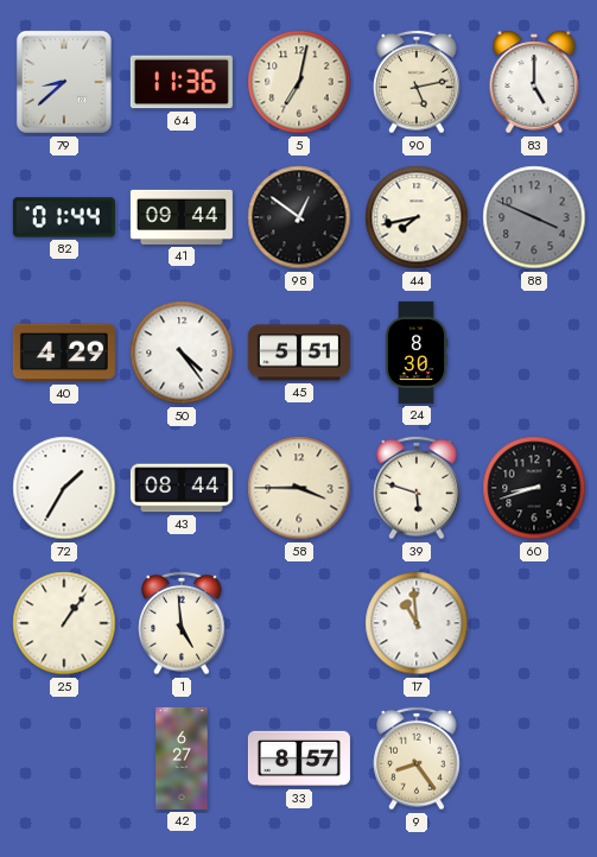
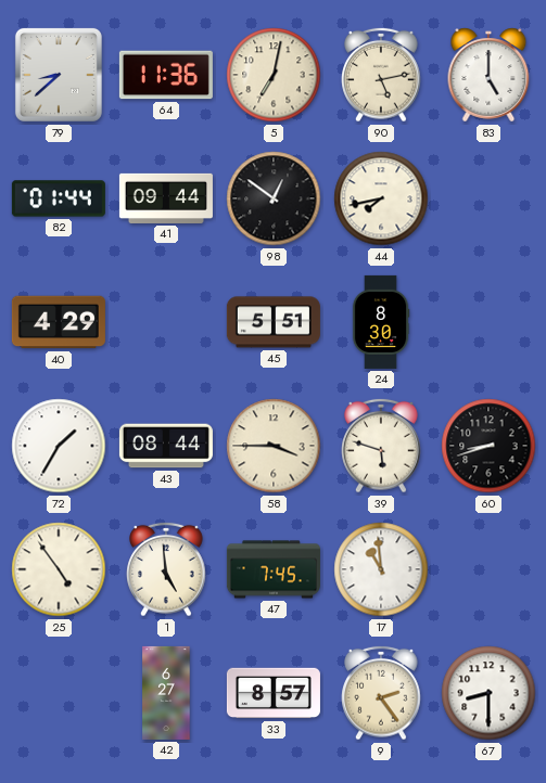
88: 3:49 -> none
50: 4:24 -> none
25: 1:06 -> 4:54
47: none -> 7:45
9: 8:24 -> 2:24
67: none -> 8:30
